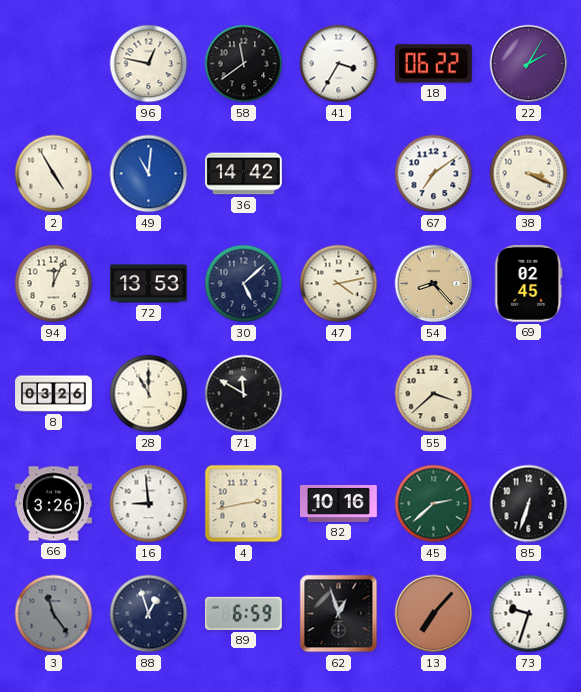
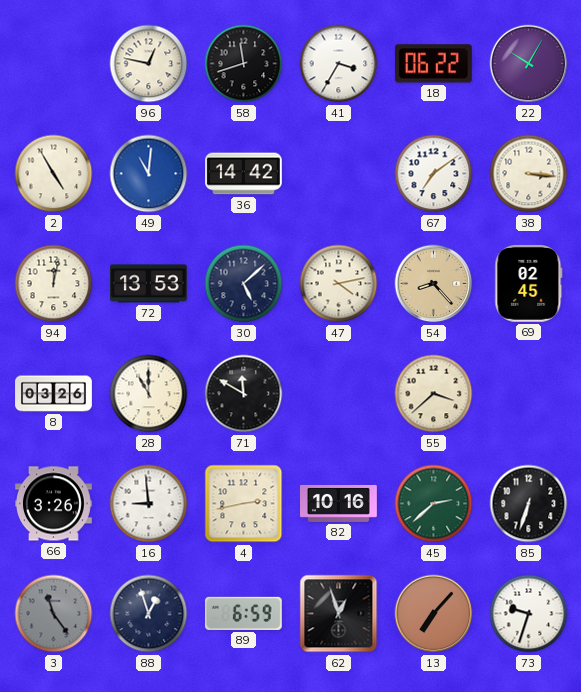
58: 11:39 -> 11:42
22: 2:05 -> 10:05
38: 3:19 -> 3:16
94: 12:04 -> 12:02
